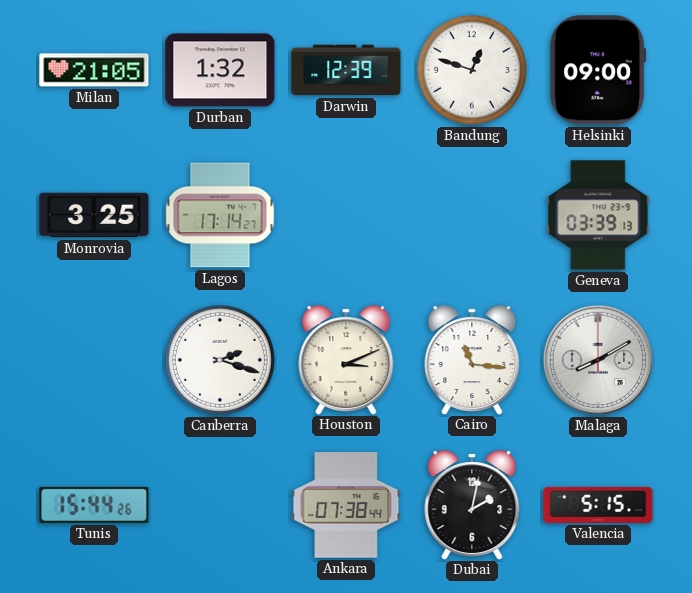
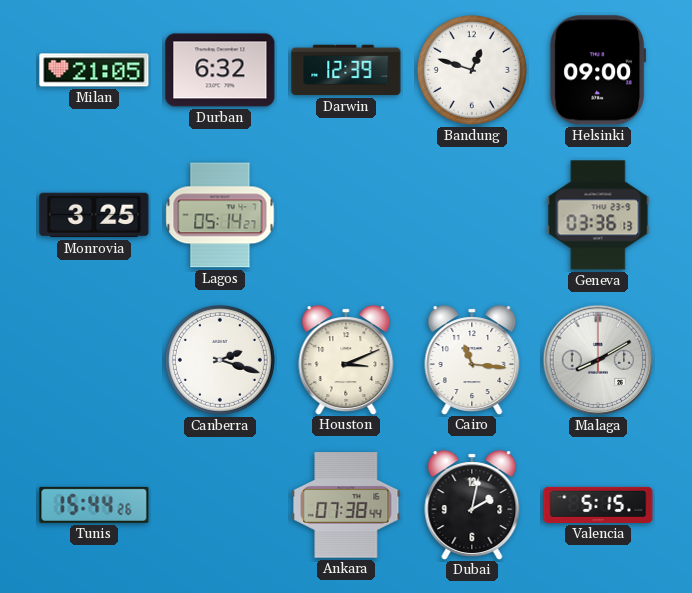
Durban: 1:32 -> 6:32
Lagos: 17:14 -> 05:14
Geneva: 03:39 -> 03:36
